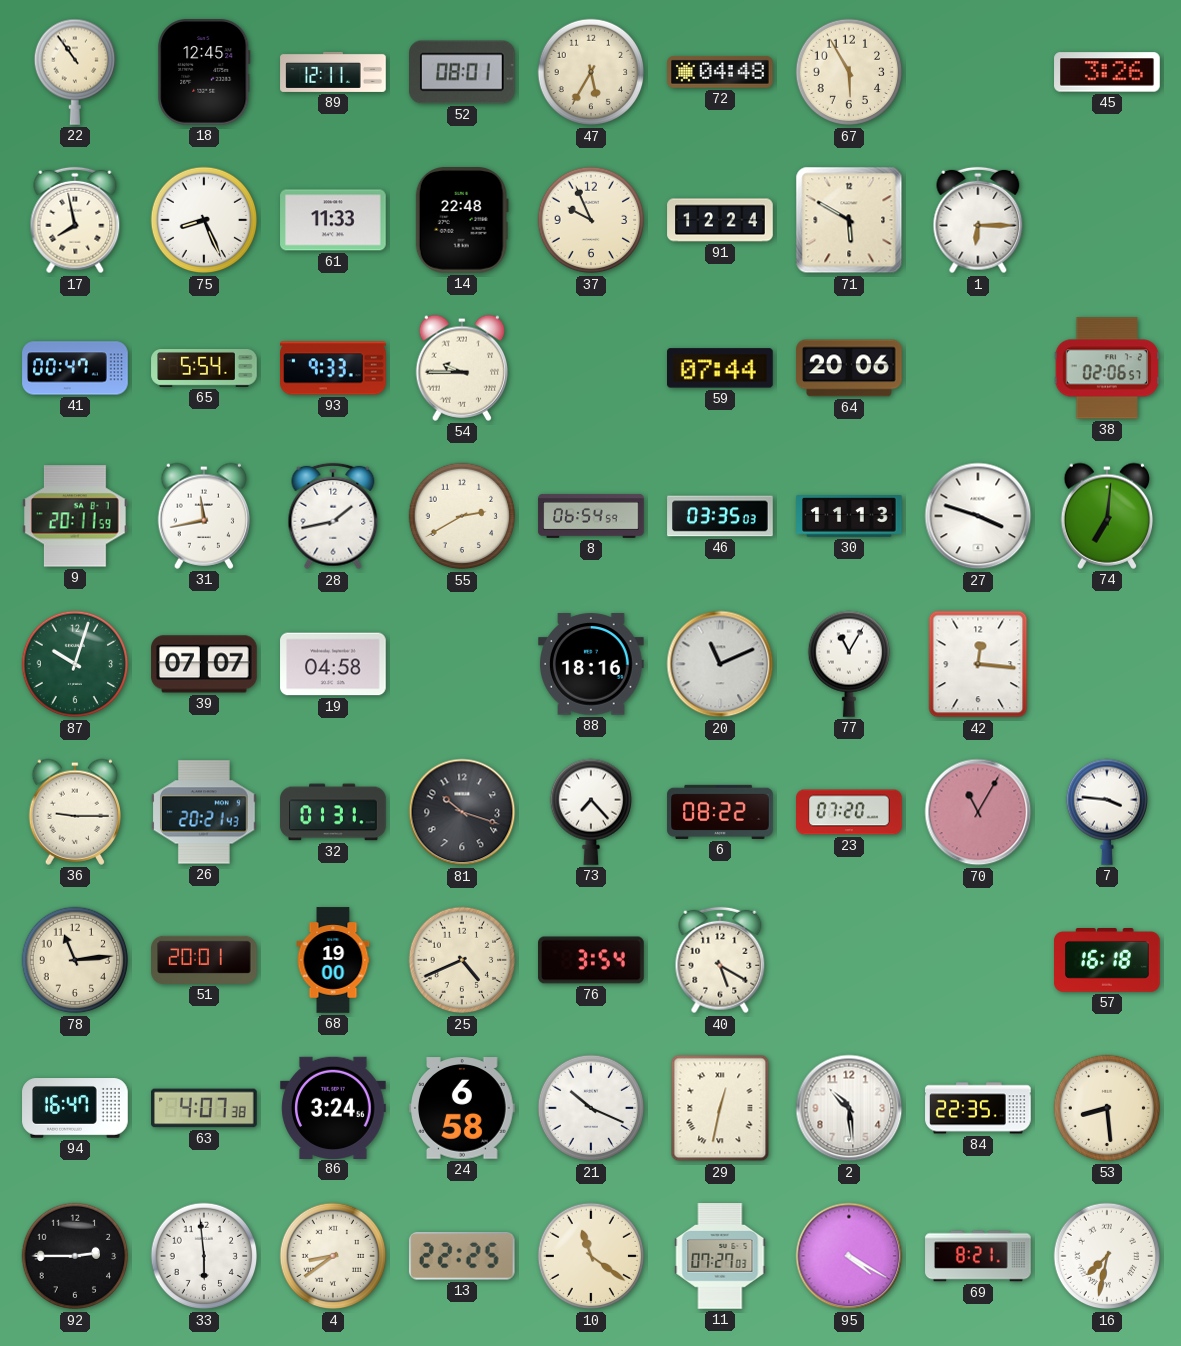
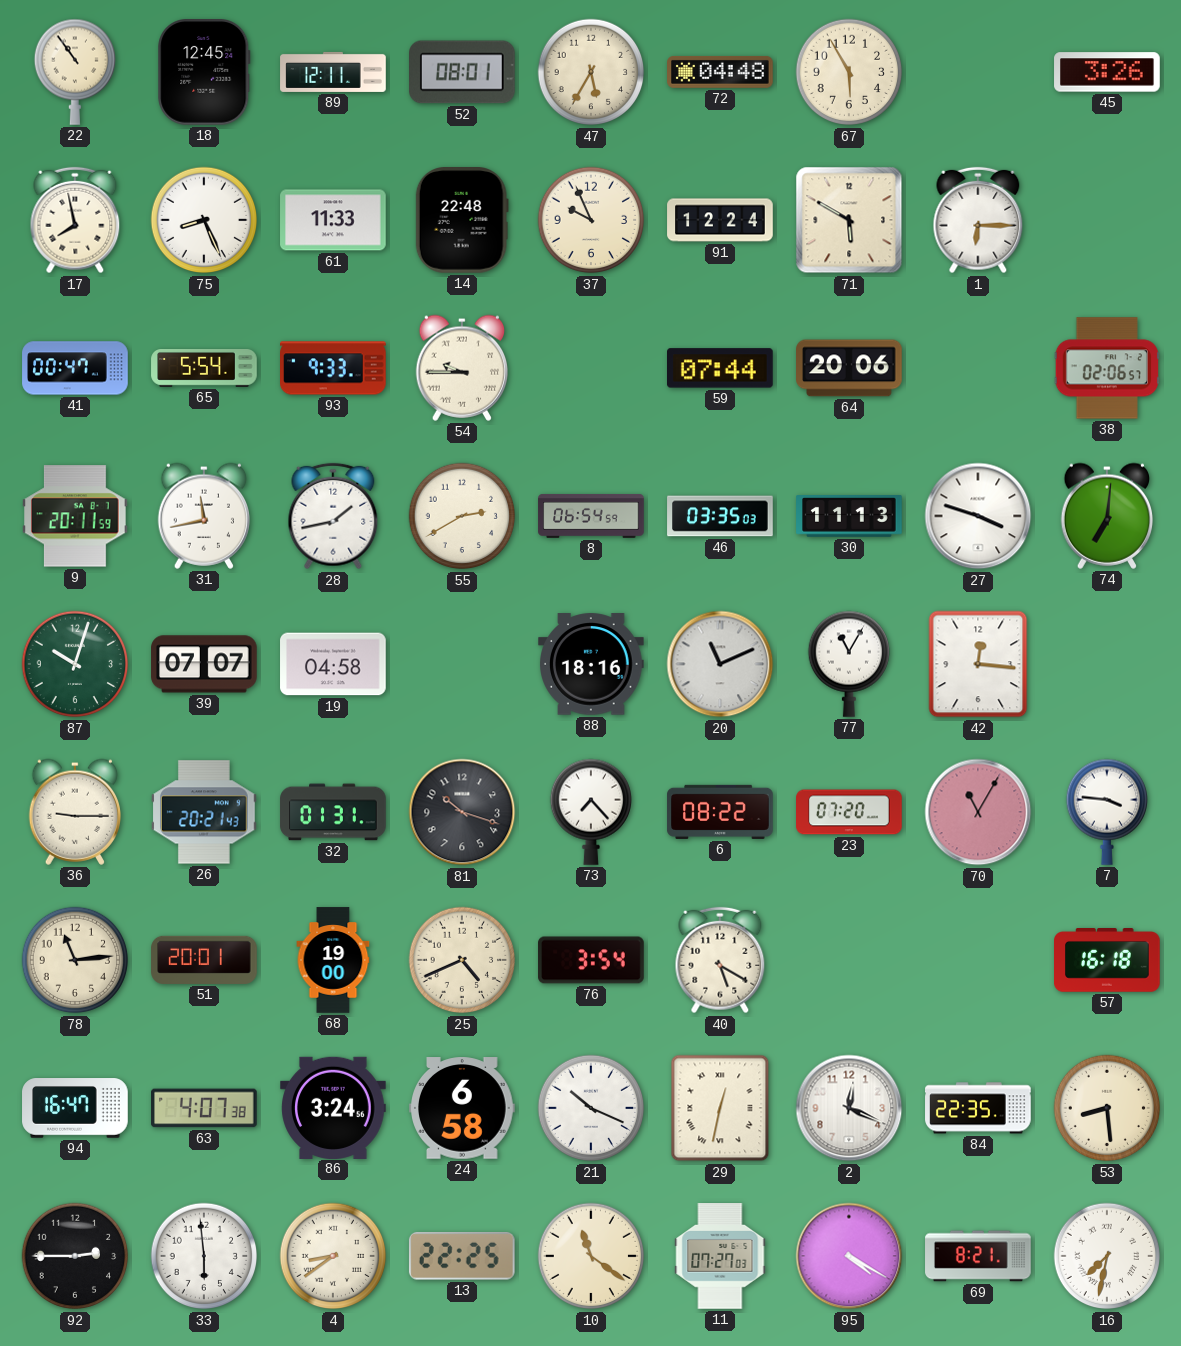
2: 10:29 -> 12:19
